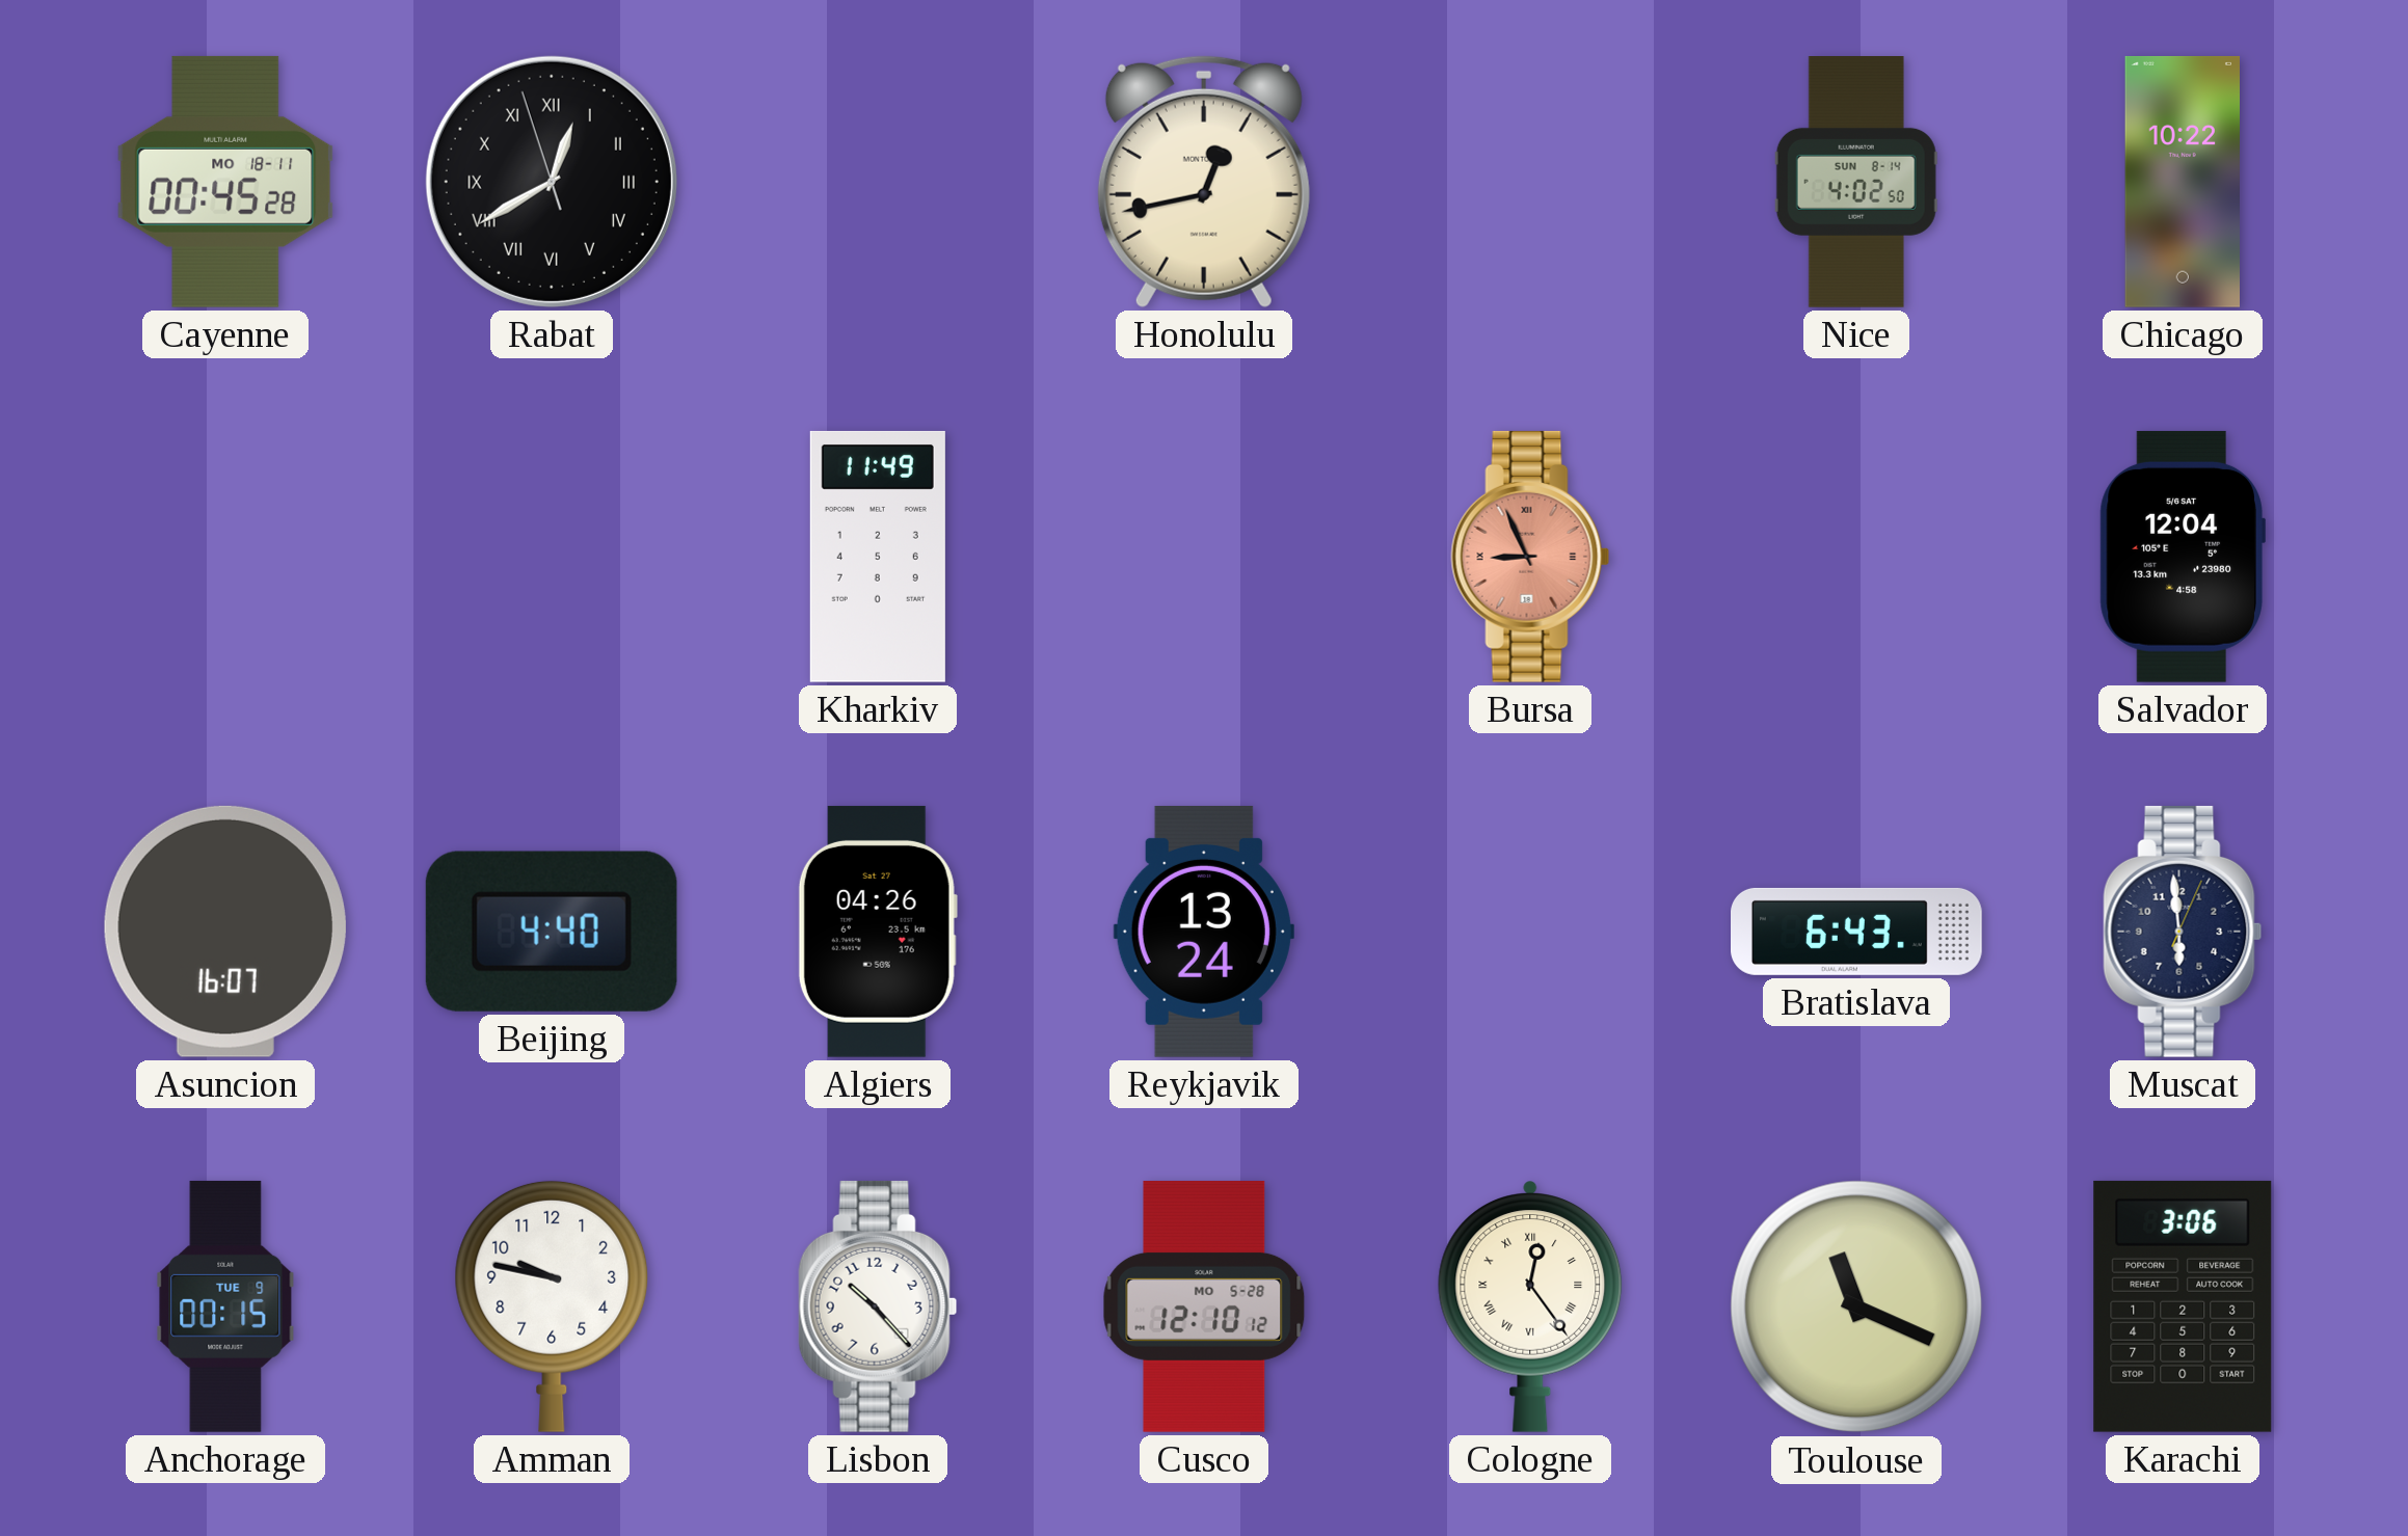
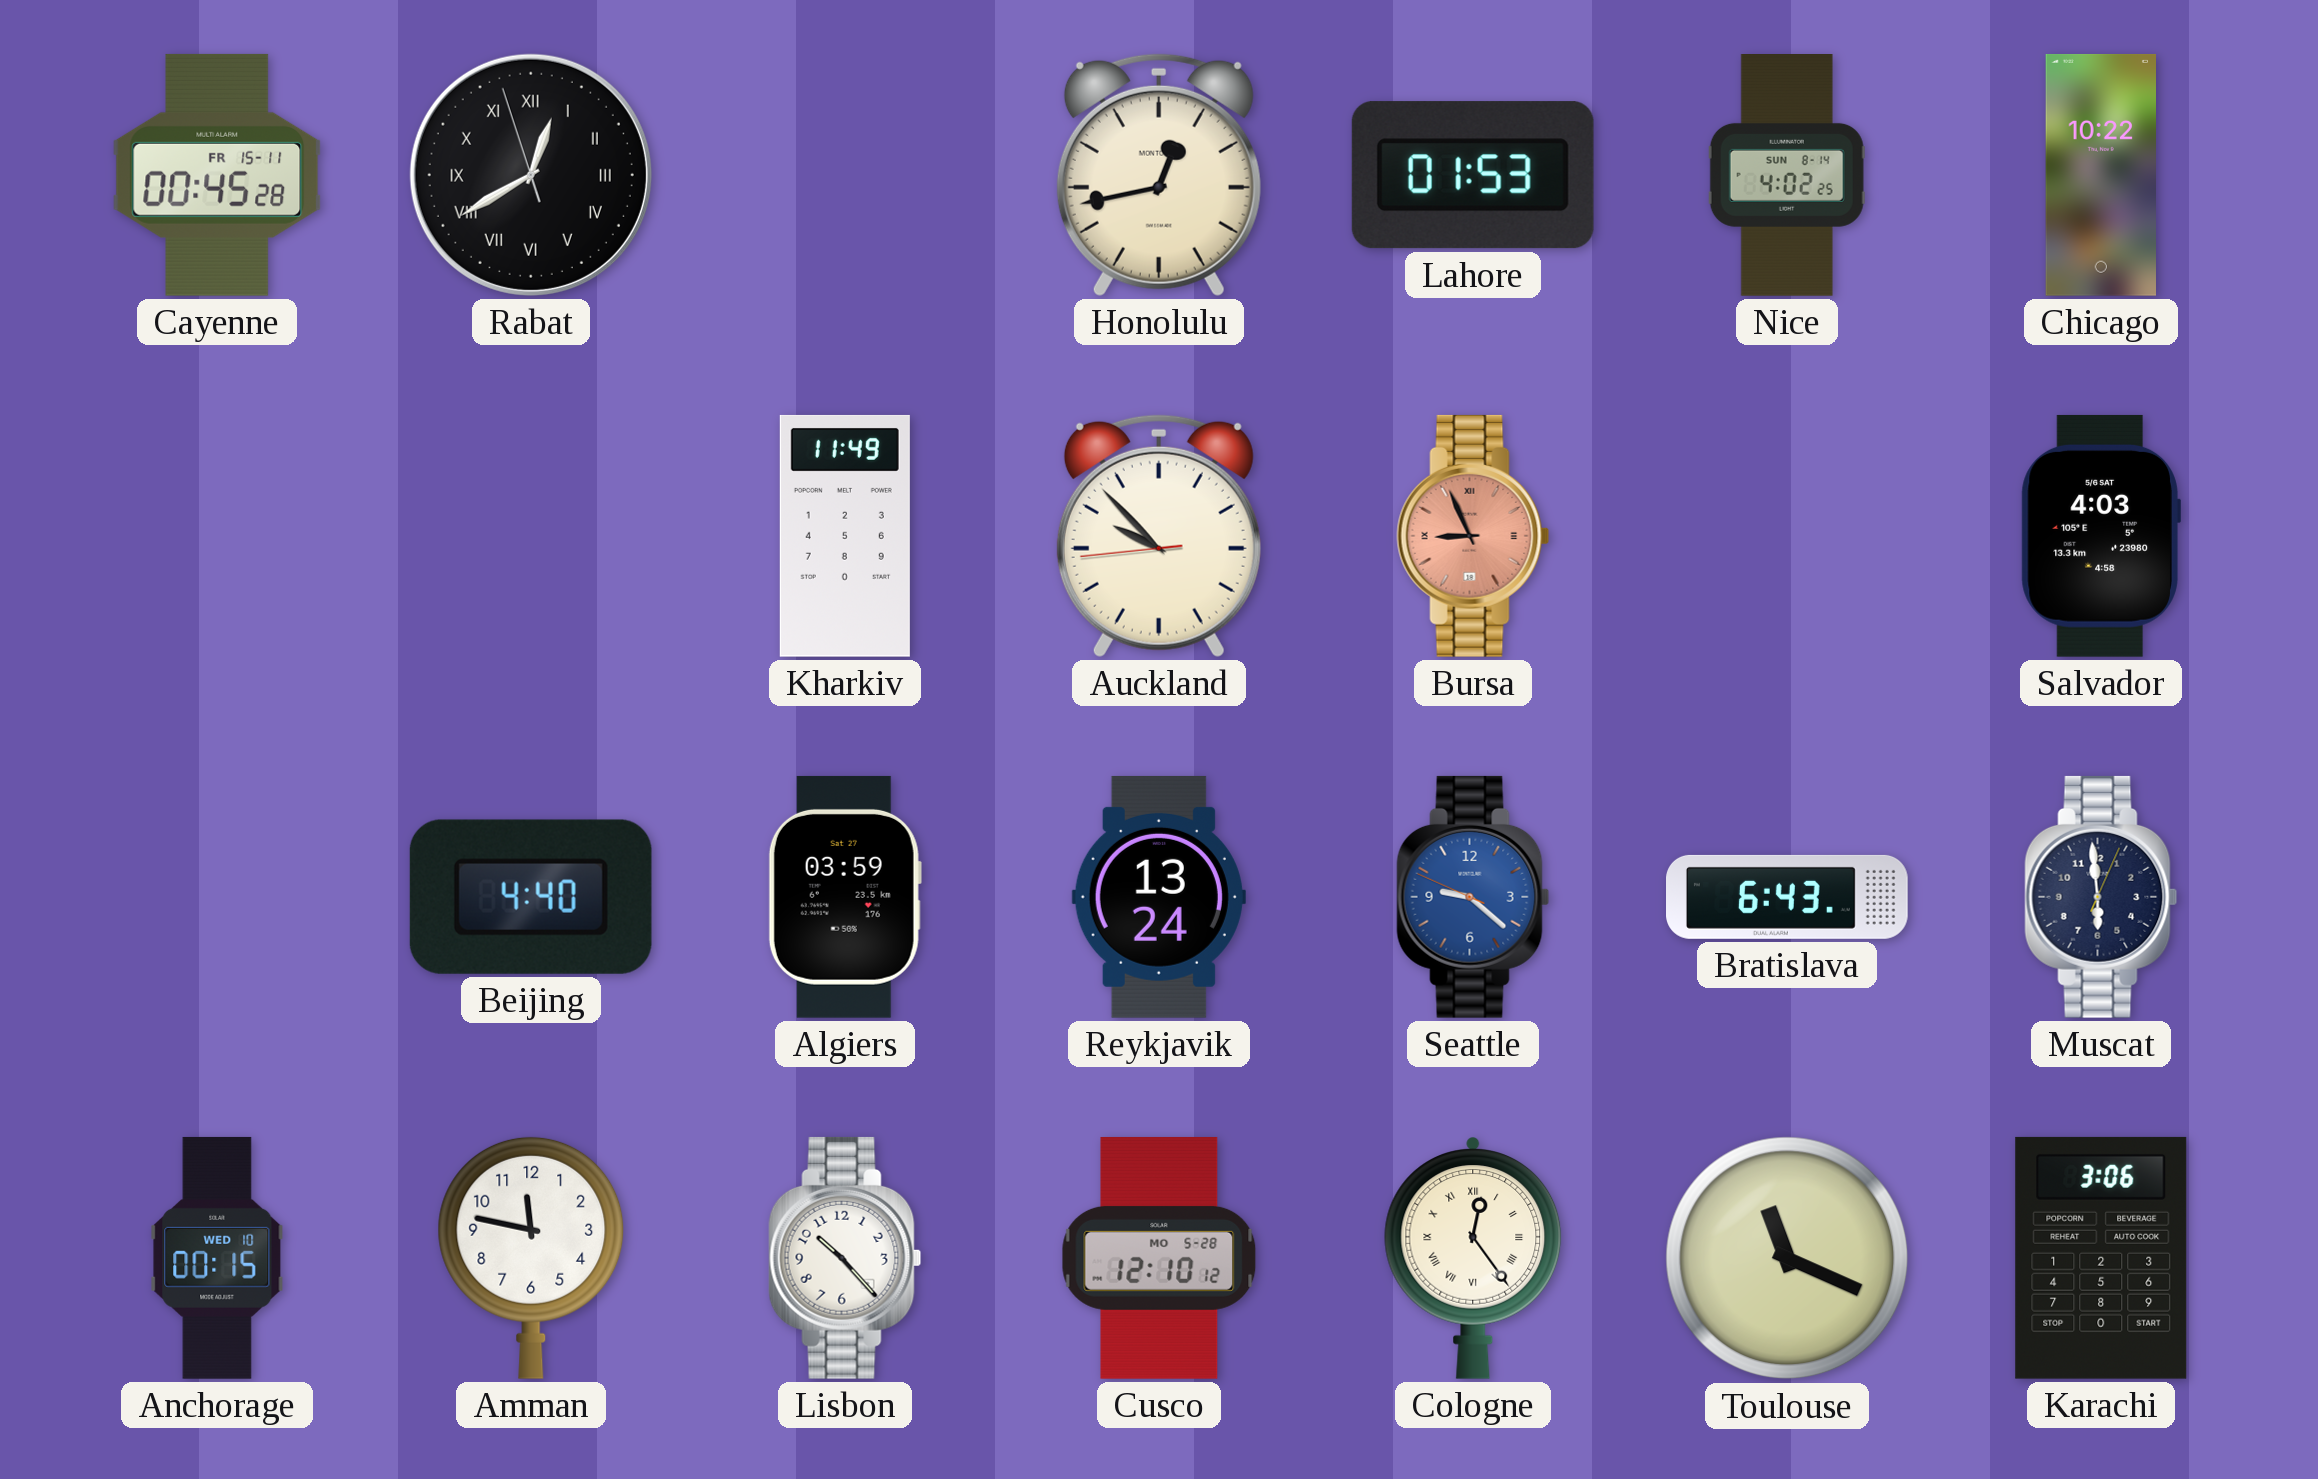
Cayenne date: MO 18-11 -> FR 15-11
Lahore: none -> 01:53
Nice: 4:02:50 -> 4:02:25
Auckland: none -> 9:52
Salvador: 12:04 -> 4:03
Asuncion: 16:07 -> none
Algiers: 04:26 -> 03:59
Seattle: none -> 9:21
Anchorage date: TUE 9 -> WED 10
Amman: 9:47 -> 11:47
